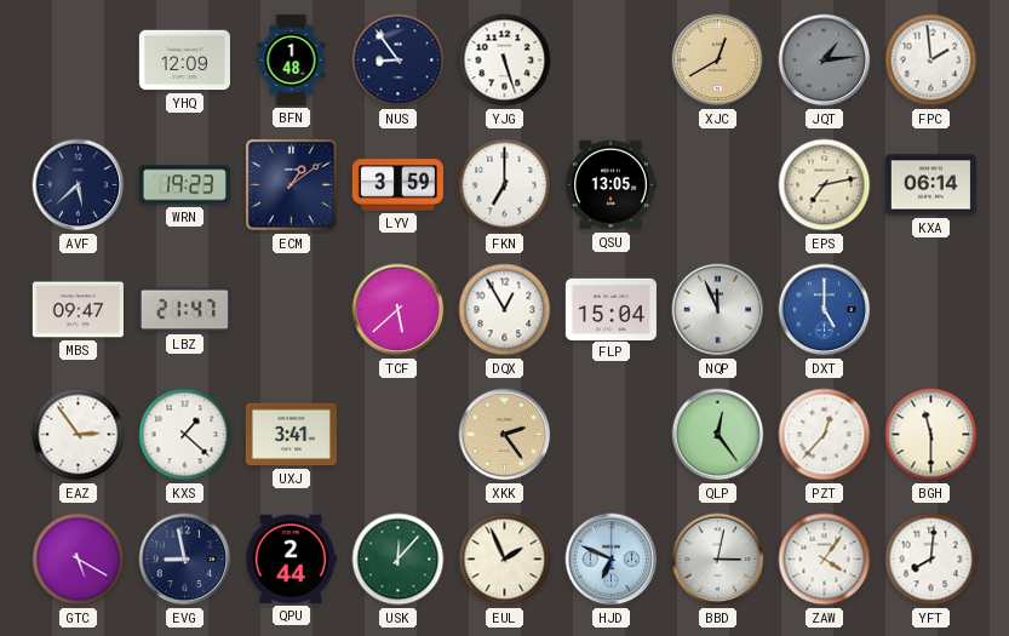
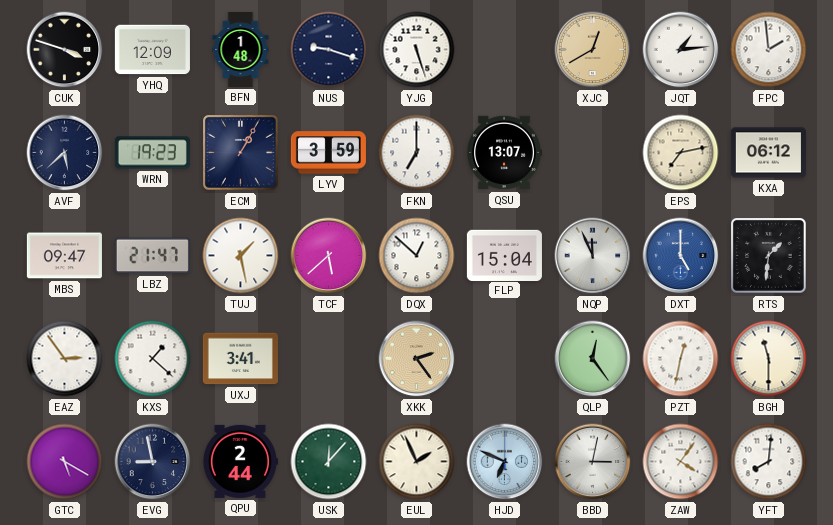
CUK: none -> 3:48
NUS: 8:54 -> 9:18
JQT dial: grey -> white
ECM: 1:09 -> 1:05
QSU: 13:05 -> 13:07
KXA: 06:14 -> 06:12
TUJ: none -> 1:28
DQX: 12:55 -> 12:52
RTS: none -> 1:31
PZT: 12:37 -> 12:32
